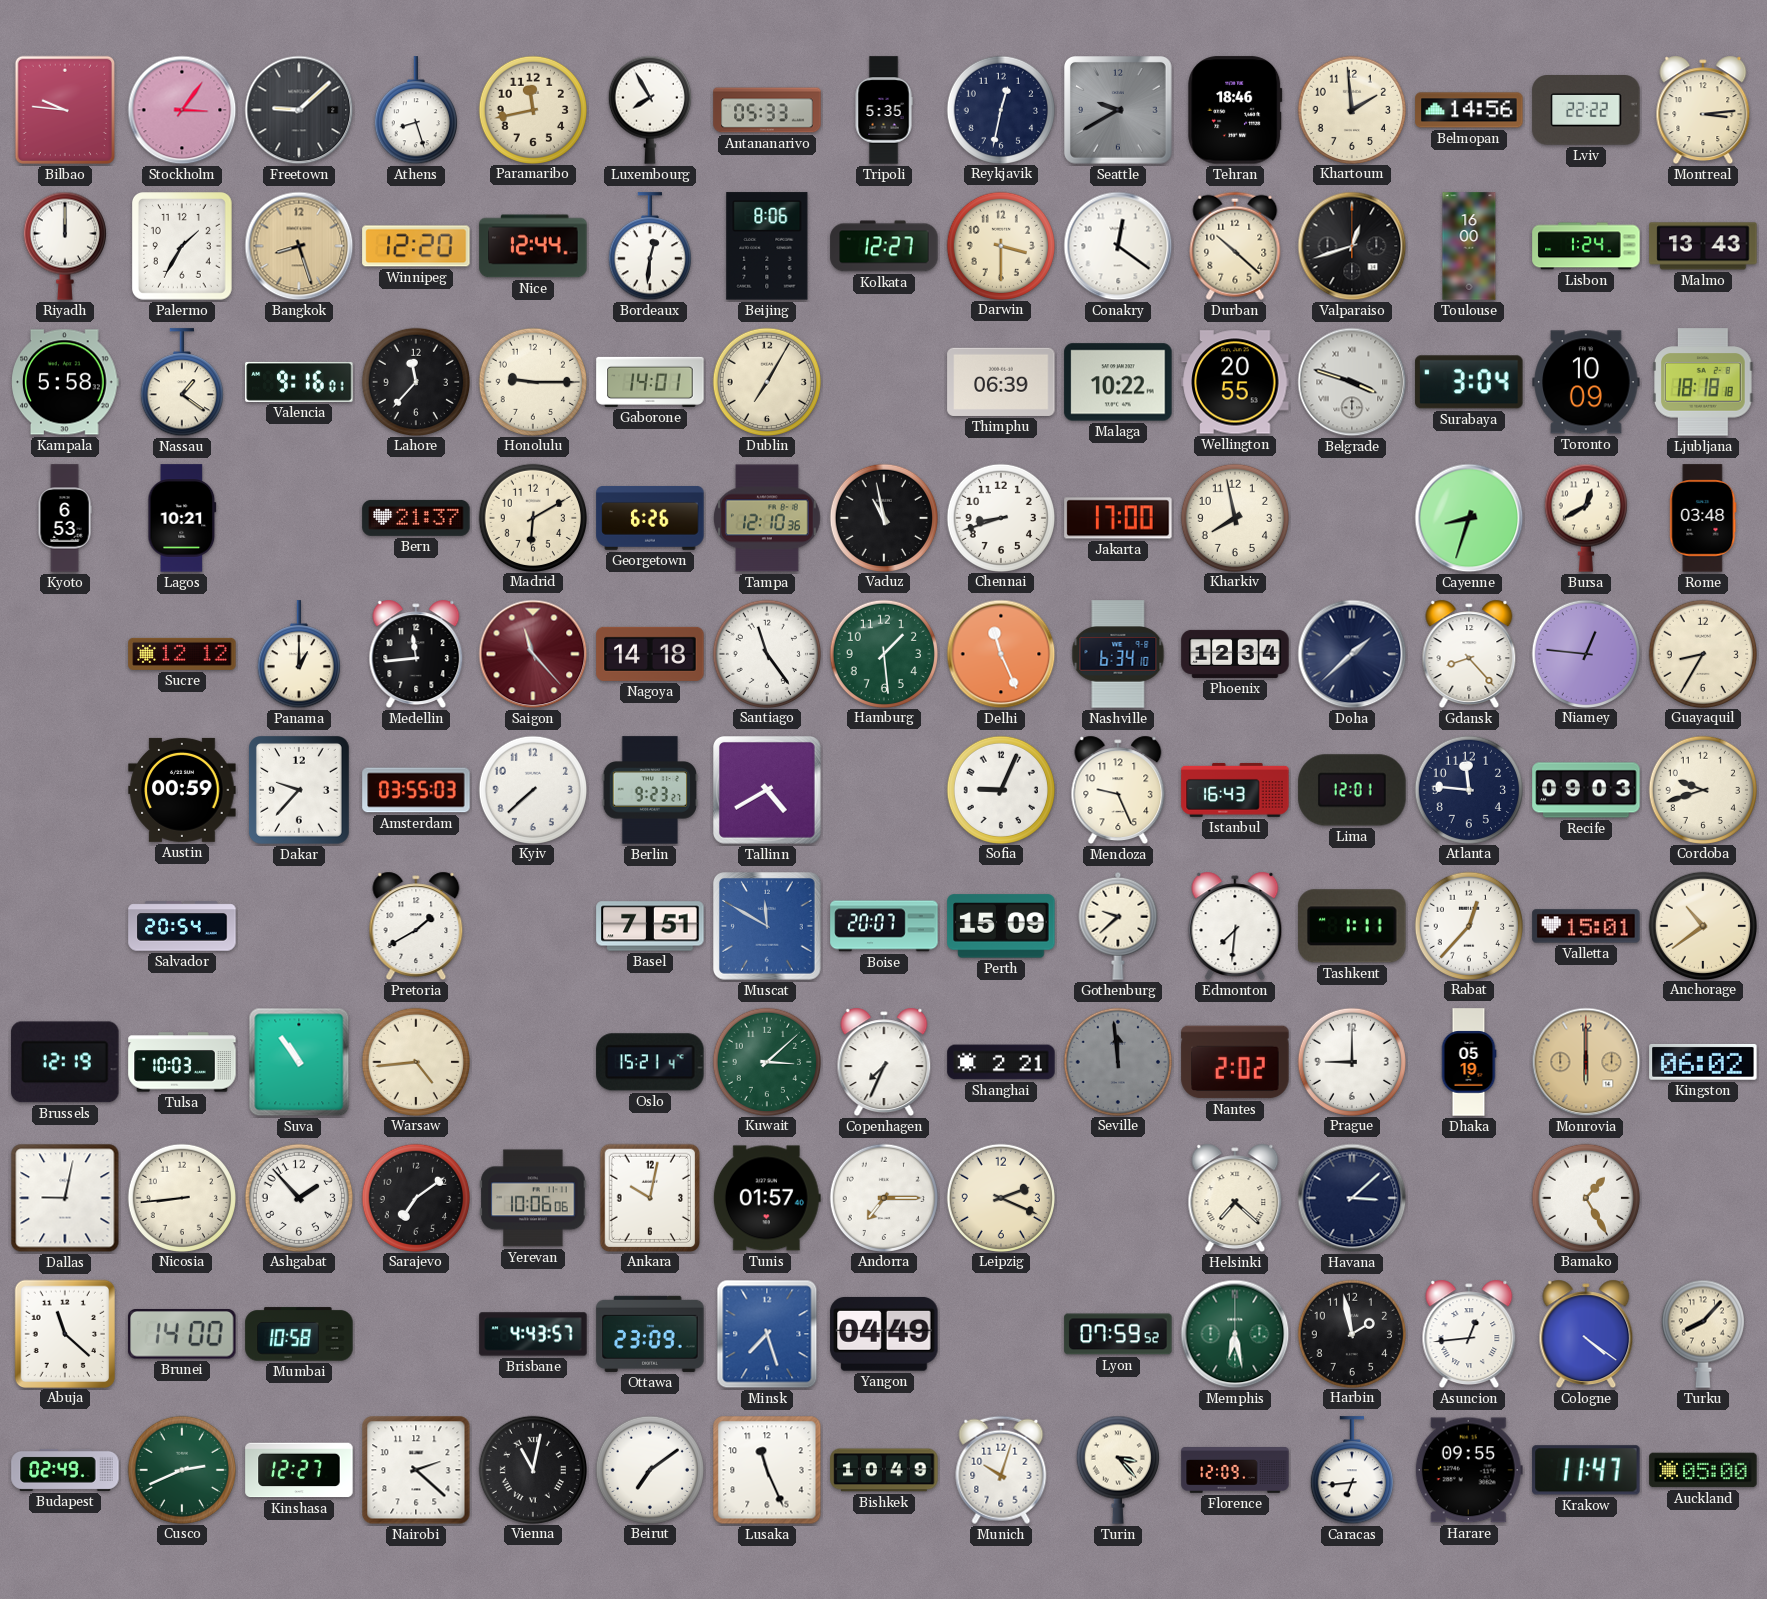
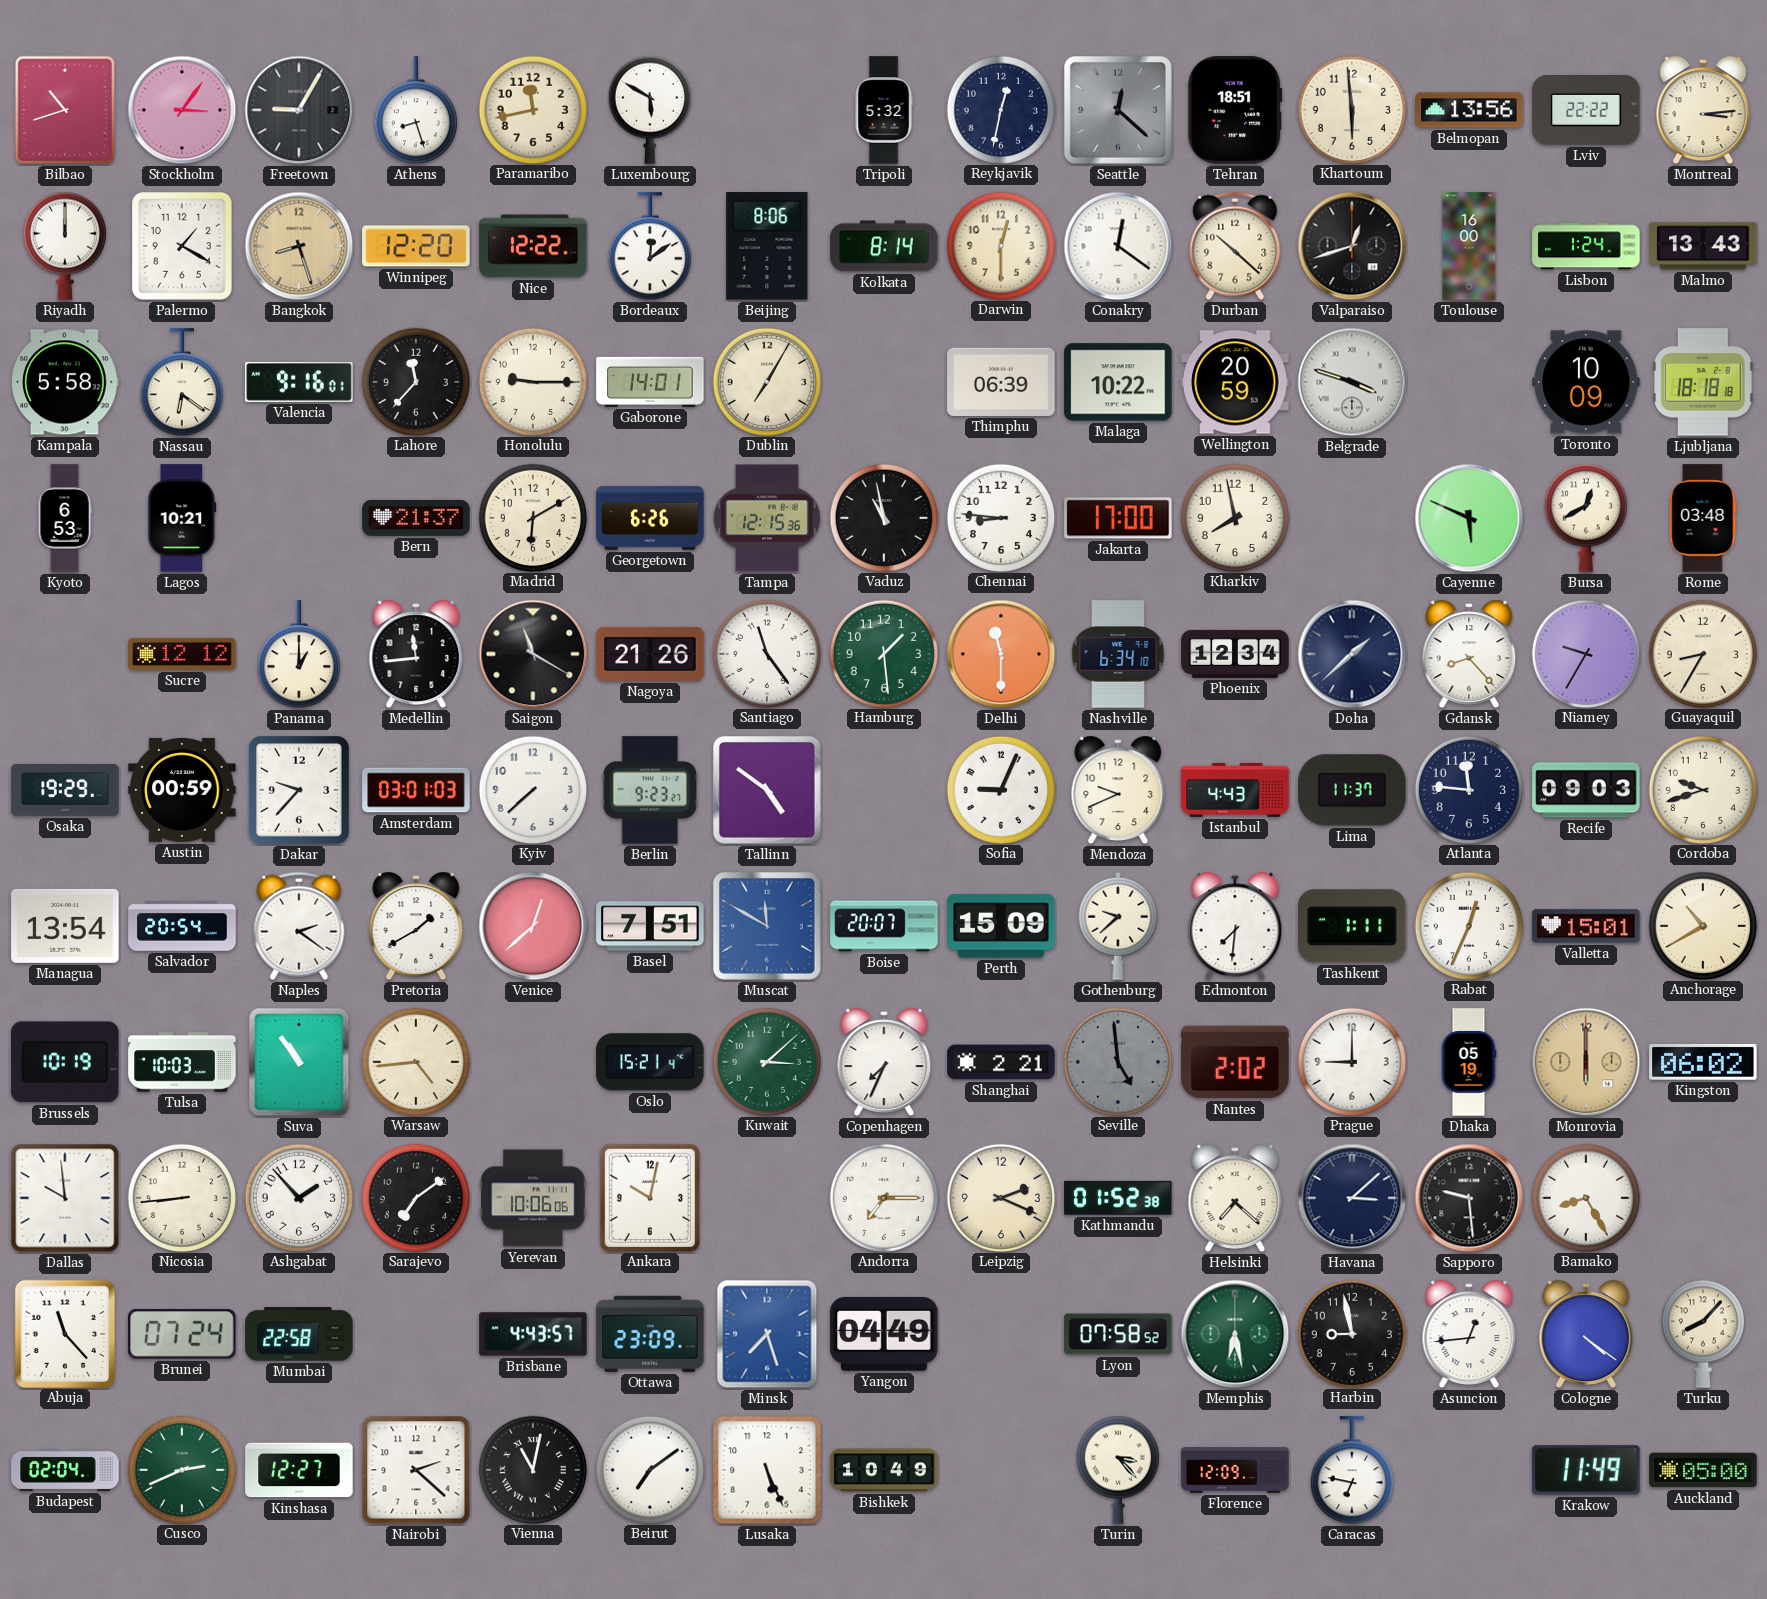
Bilbao: 9:46 -> 10:42
Freetown: 9:08 -> 9:05
Luxembourg: 7:55 -> 5:50
Antananarivo: 05:33 -> none
Tripoli: 5:35 -> 5:32
Seattle: 9:40 -> 12:22
Tehran: 18:46 -> 18:51
Khartoum: 1:59 -> 5:59
Belmopan: 14:56 -> 13:56
Palermo: 1:35 -> 1:20
Nice: 12:44 -> 12:22
Bordeaux: 12:31 -> 12:09
Kolkata: 12:27 -> 8:14
Darwin: 3:30 -> 12:30
Nassau: 1:21 -> 6:21
Wellington: 20:55 -> 20:59
Surabaya: 3:04 -> none
Tampa: 12:10 -> 12:15
Chennai: 8:42 -> 8:46
Cayenne: 8:33 -> 5:49
Saigon: 11:23 -> 11:20
Saigon dial: burgundy -> black
Nagoya: 14:18 -> 21:26
Delhi: 11:26 -> 11:30
Niamey: 12:46 -> 9:35
Osaka: none -> 19:29
Amsterdam: 03:55 -> 03:01
Tallinn: 4:40 -> 4:51
Mendoza: 9:26 -> 9:41
Istanbul: 16:43 -> 4:43
Lima: 12:01 -> 11:37
Managua: none -> 13:54
Naples: none -> 2:21
Venice: none -> 12:38
Rabat: 12:37 -> 12:34
Anchorage: 10:39 -> 10:40
Brussels: 12:19 -> 10:19
Seville: 11:59 -> 4:59
Dallas: 9:02 -> 9:59
Tunis: 01:57 -> none
Kathmandu: none -> 01:52
Sapporo: none -> 9:29
Bamako: 1:25 -> 8:25
Abuja: 11:22 -> 11:23
Brunei: 14:00 -> 07:24
Mumbai: 10:58 -> 22:58
Lyon: 07:59 -> 07:58
Harbin: 1:58 -> 8:58
Budapest: 02:49 -> 02:04
Lusaka: 11:26 -> 5:26
Munich: 10:03 -> none
Caracas: 6:44 -> 6:47
Harare: 09:55 -> none
Krakow: 11:47 -> 11:49
